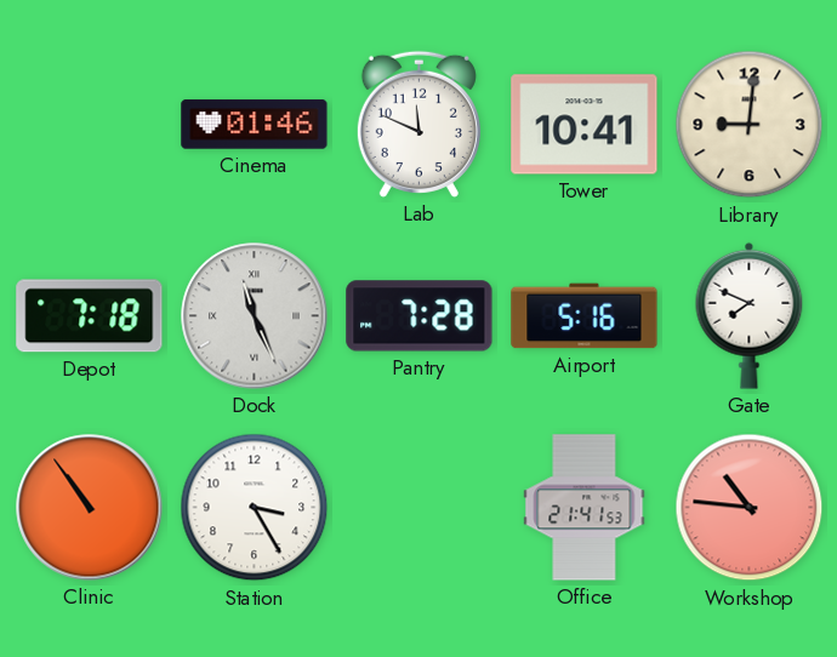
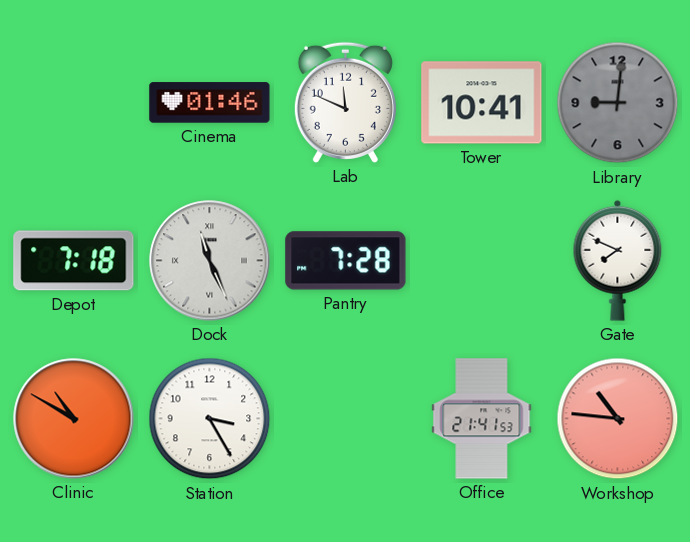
Library dial: cream -> grey
Airport: 5:16 -> none
Clinic: 10:54 -> 10:50
